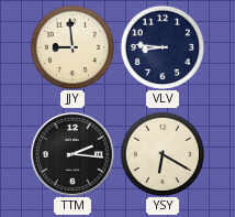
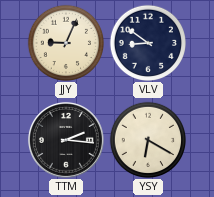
JJY: 8:59 -> 9:04
VLV: 8:46 -> 8:51
